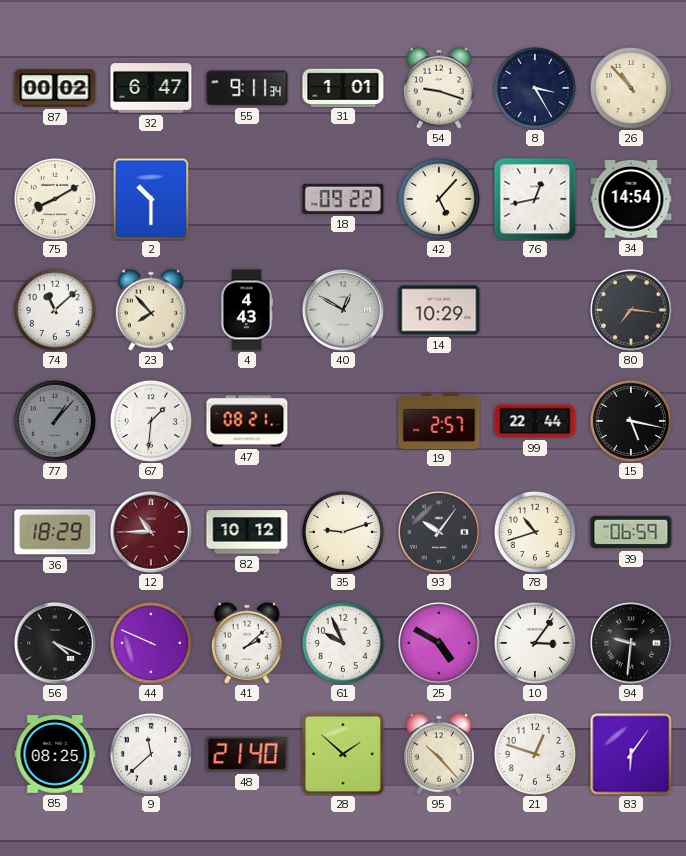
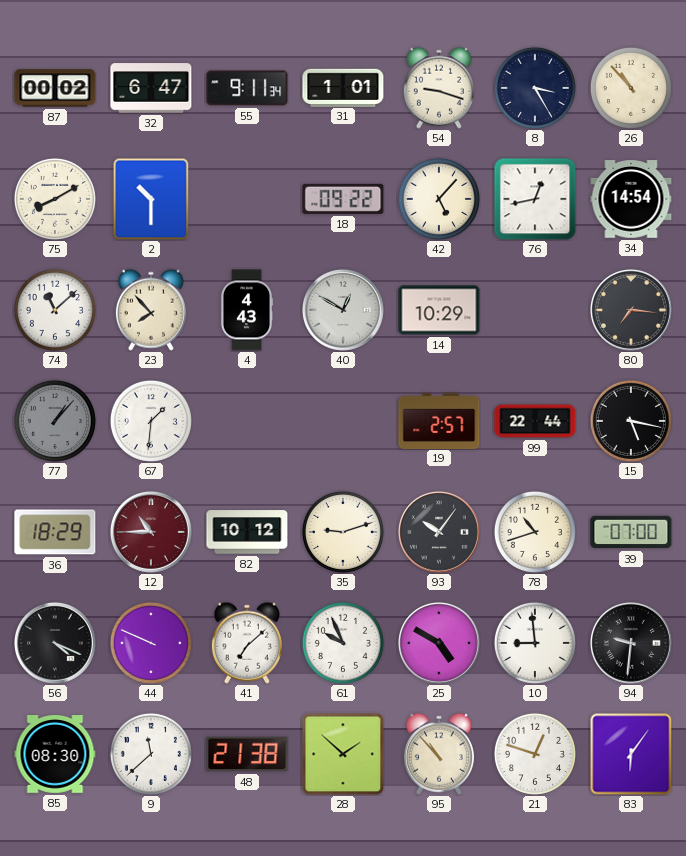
47: 08:21 -> none
39: 06:59 -> 07:00
41: 2:08 -> 7:08
10: 3:06 -> 8:59
85: 08:25 -> 08:30
48: 21:40 -> 21:38
95: 10:23 -> 10:53
